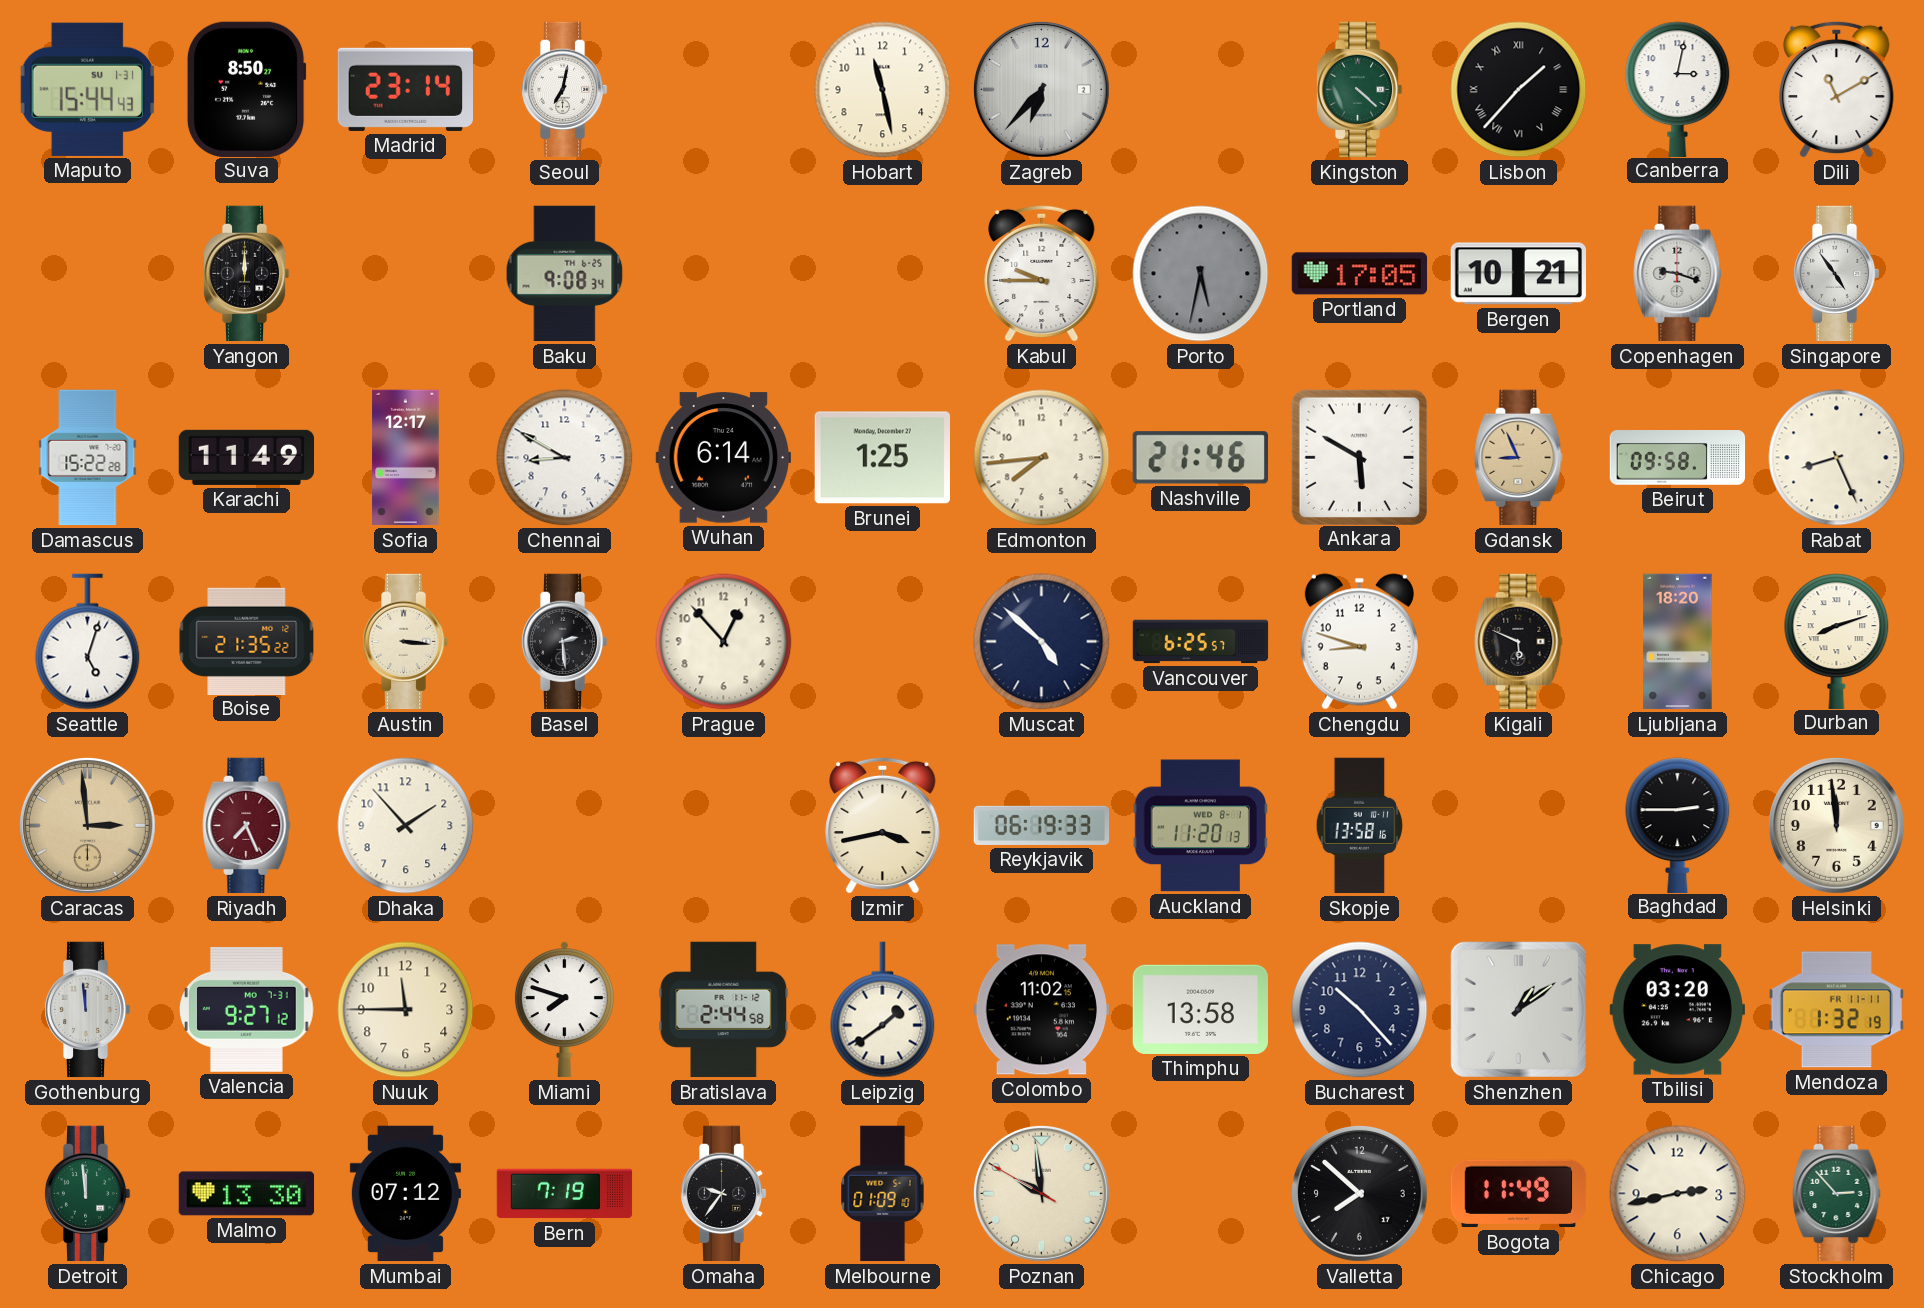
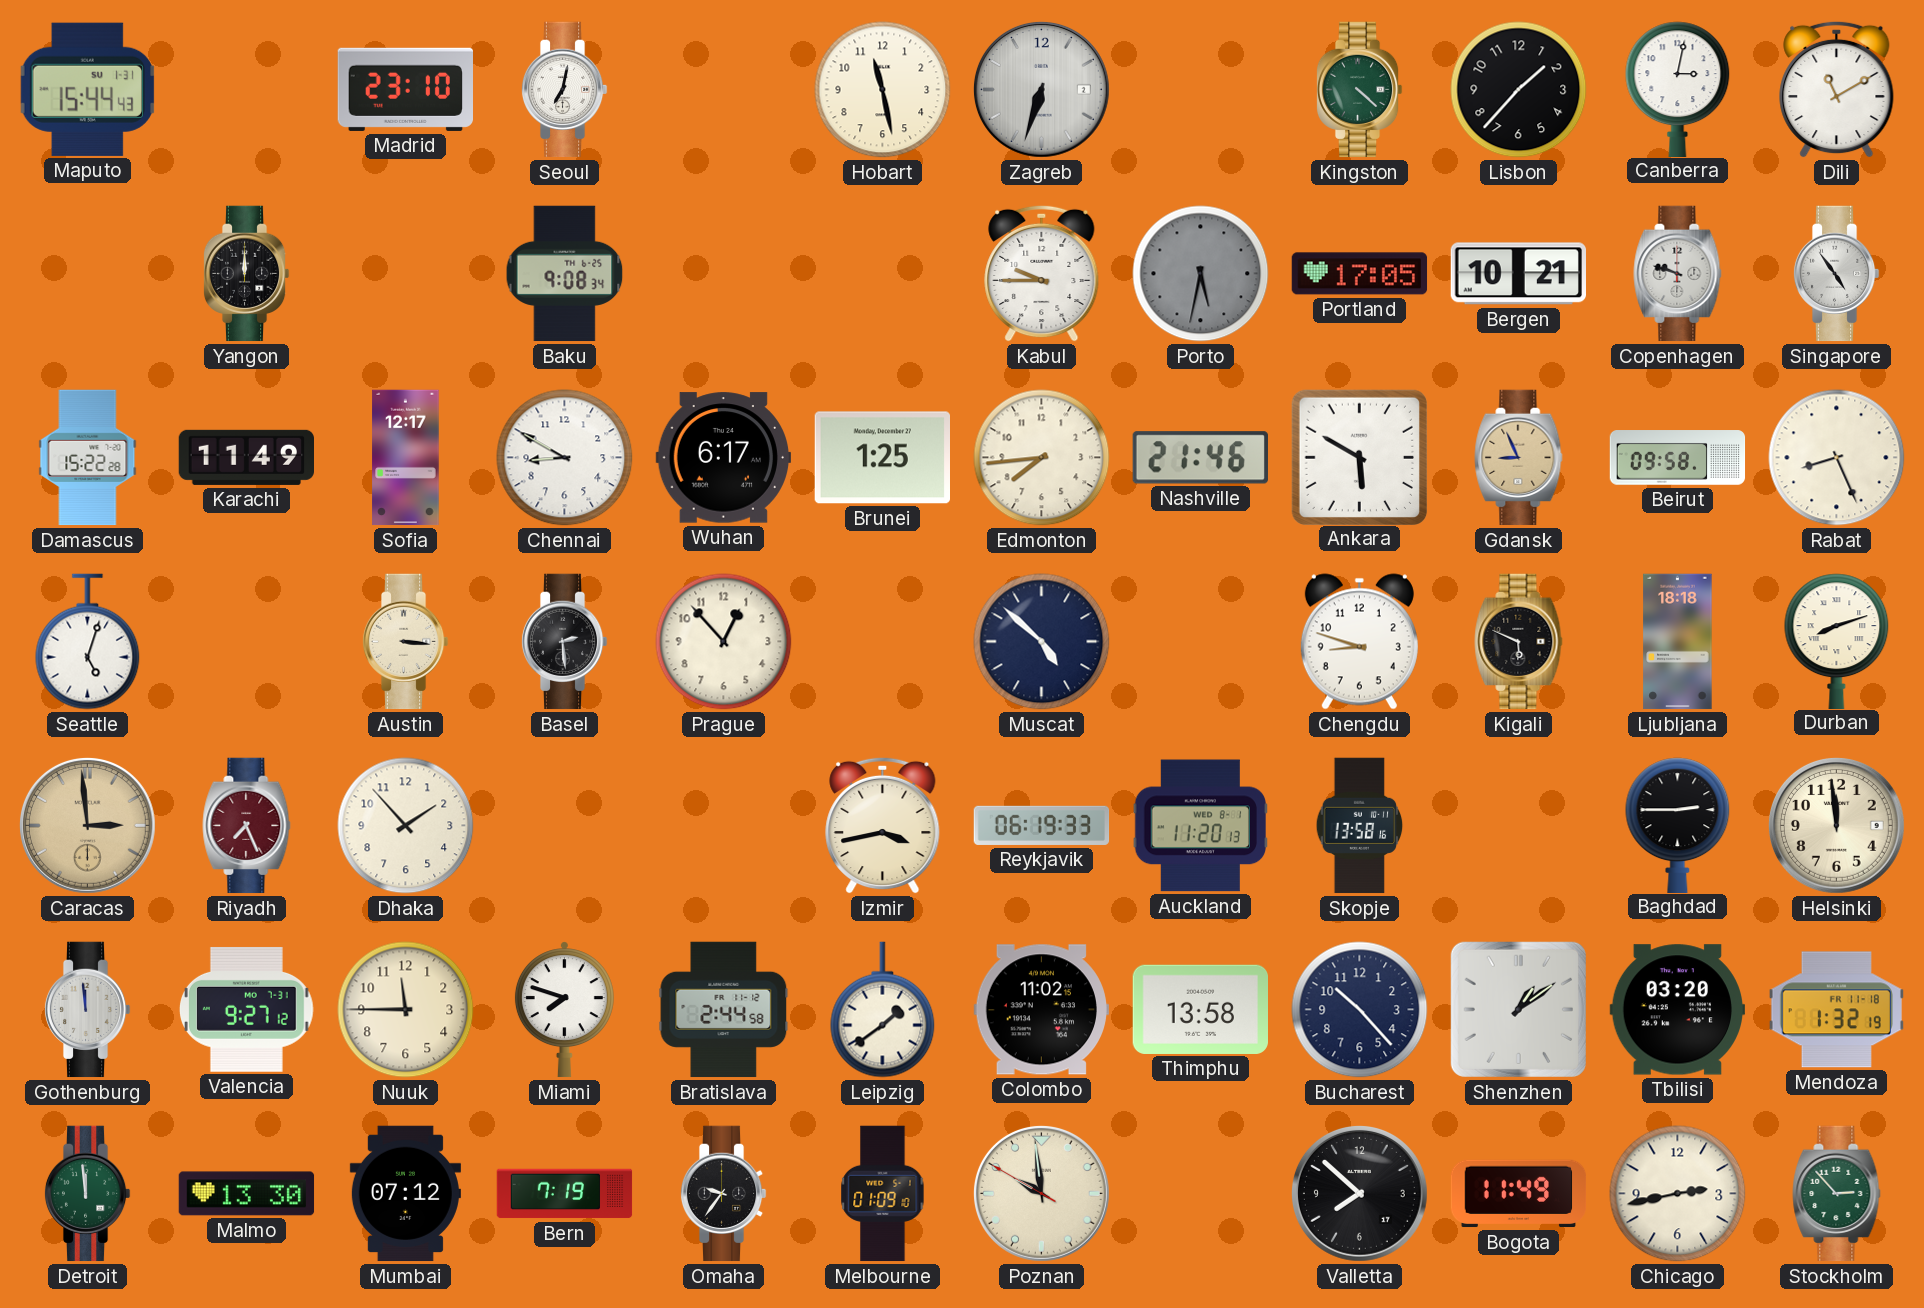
Suva: 8:50 -> none
Madrid: 23:14 -> 23:10
Zagreb: 6:37 -> 6:33
Lisbon numerals: Roman -> Arabic
Copenhagen: 9:18 -> 9:48
Wuhan: 6:14 -> 6:17
Boise: 21:35 -> none
Vancouver: 6:25 -> none
Ljubljana: 18:20 -> 18:18
Mendoza date: FR 11-11 -> FR 11-18
